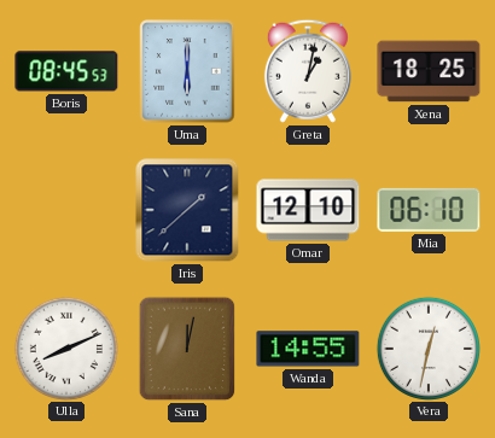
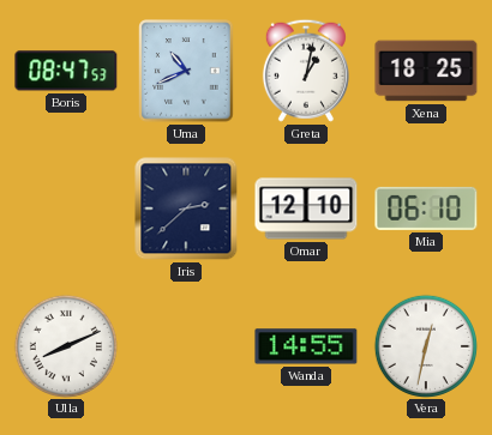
Boris: 08:45 -> 08:47
Uma: 6:00 -> 10:41
Iris: 1:38 -> 2:38
Sana: 12:02 -> none
